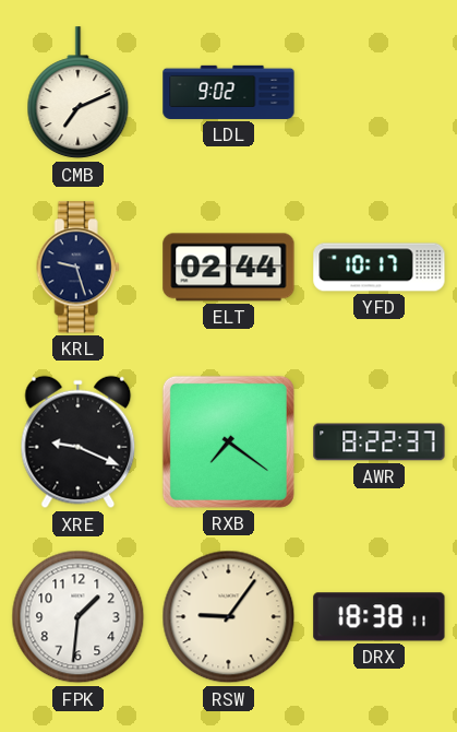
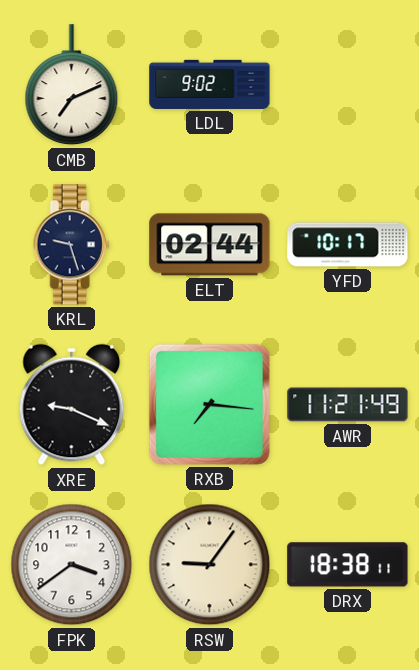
RXB: 7:21 -> 7:16
AWR: 8:22 -> 11:21
FPK: 1:31 -> 3:39
